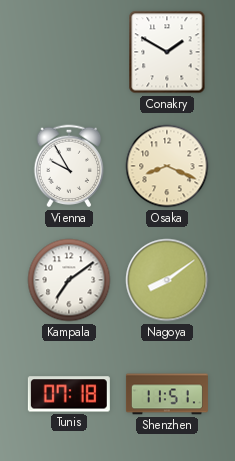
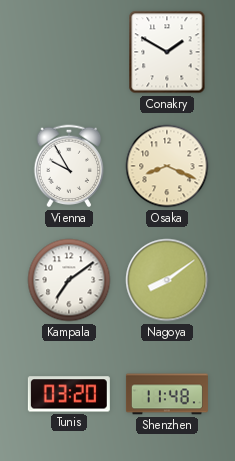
Tunis: 07:18 -> 03:20
Shenzhen: 11:51 -> 11:48
